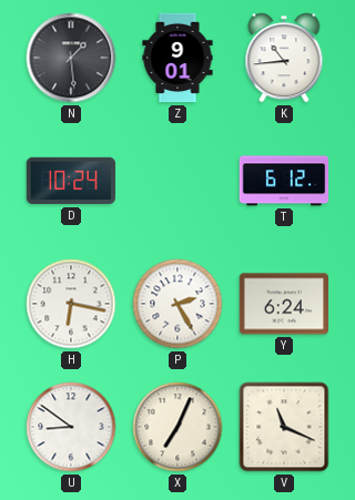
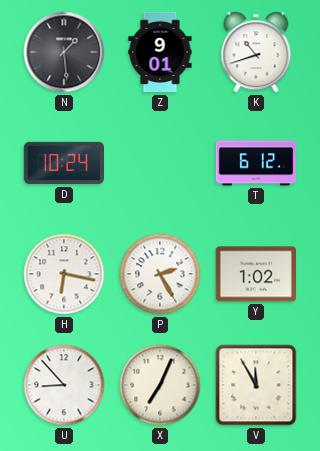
K: 10:44 -> 10:42
Y: 6:24 -> 1:02
U: 8:51 -> 8:53
V: 11:19 -> 11:55
